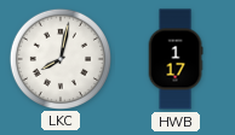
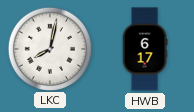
HWB: 1:17 -> 6:17
